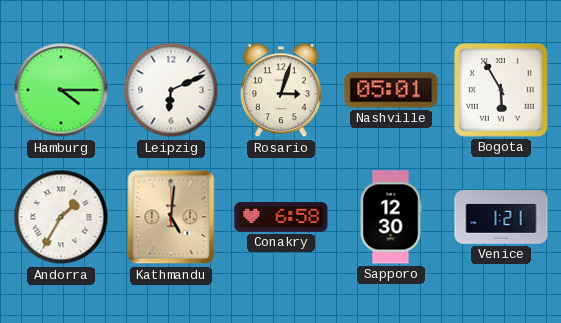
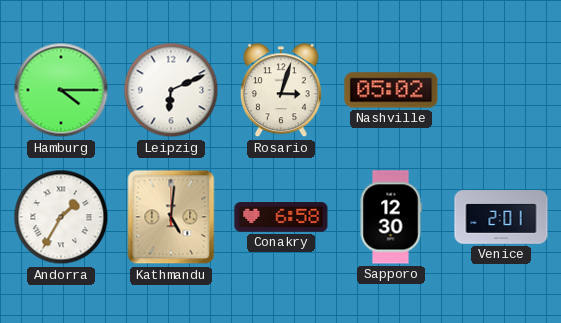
Nashville: 05:01 -> 05:02
Bogota: 5:55 -> none
Venice: 1:21 -> 2:01
